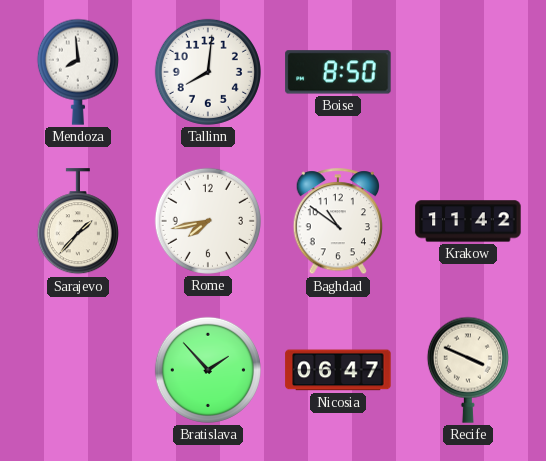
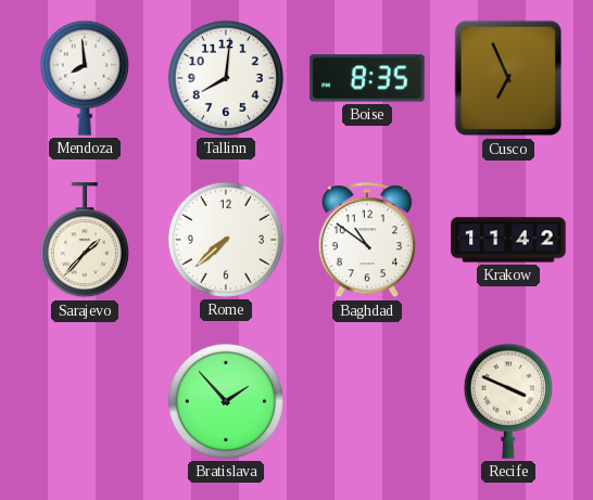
Boise: 8:50 -> 8:35
Cusco: none -> 6:56
Rome: 7:43 -> 7:38
Nicosia: 06:47 -> none
